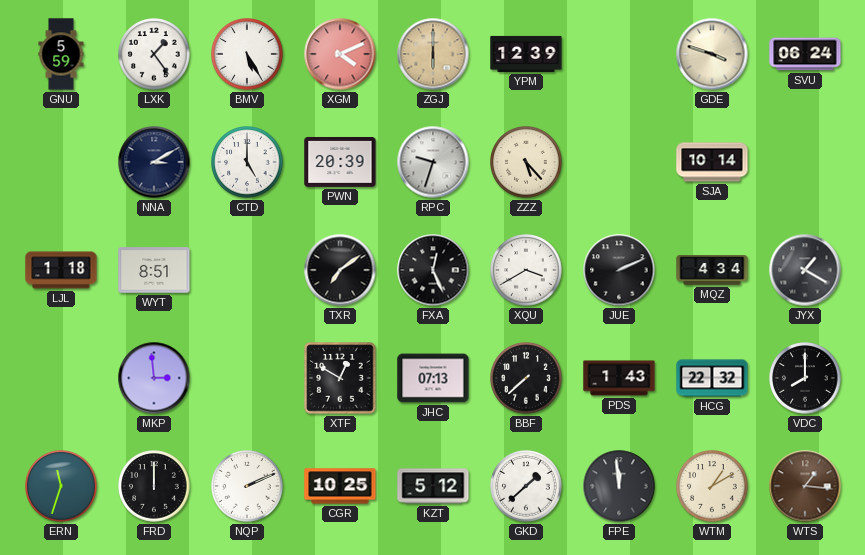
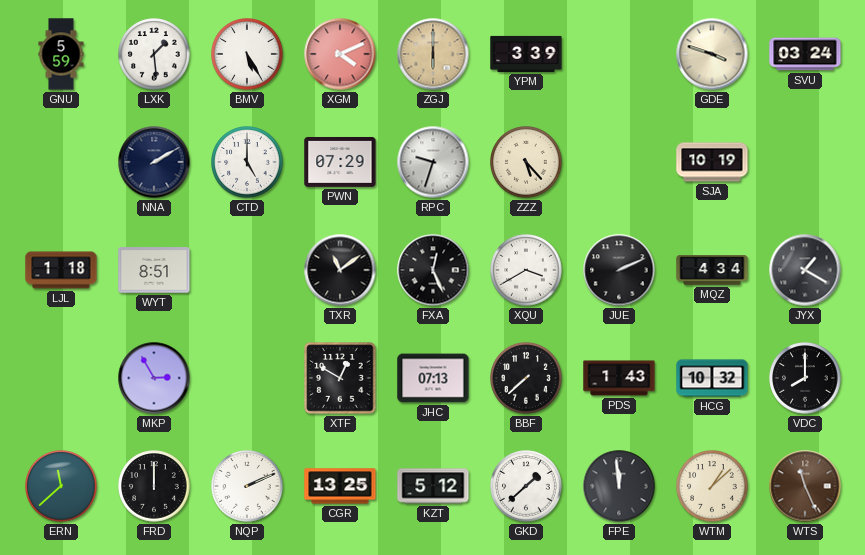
LXK: 1:24 -> 1:29
YPM: 12:39 -> 3:39
SVU: 06:24 -> 03:24
NNA: 3:10 -> 2:10
PWN: 20:39 -> 07:29
SJA: 10:14 -> 10:19
TXR: 7:09 -> 11:09
MKP: 2:59 -> 2:55
HCG: 22:32 -> 10:32
ERN: 11:33 -> 11:38
CGR: 10:25 -> 13:25
WTM: 1:10 -> 1:08
WTS: 1:16 -> 11:26
